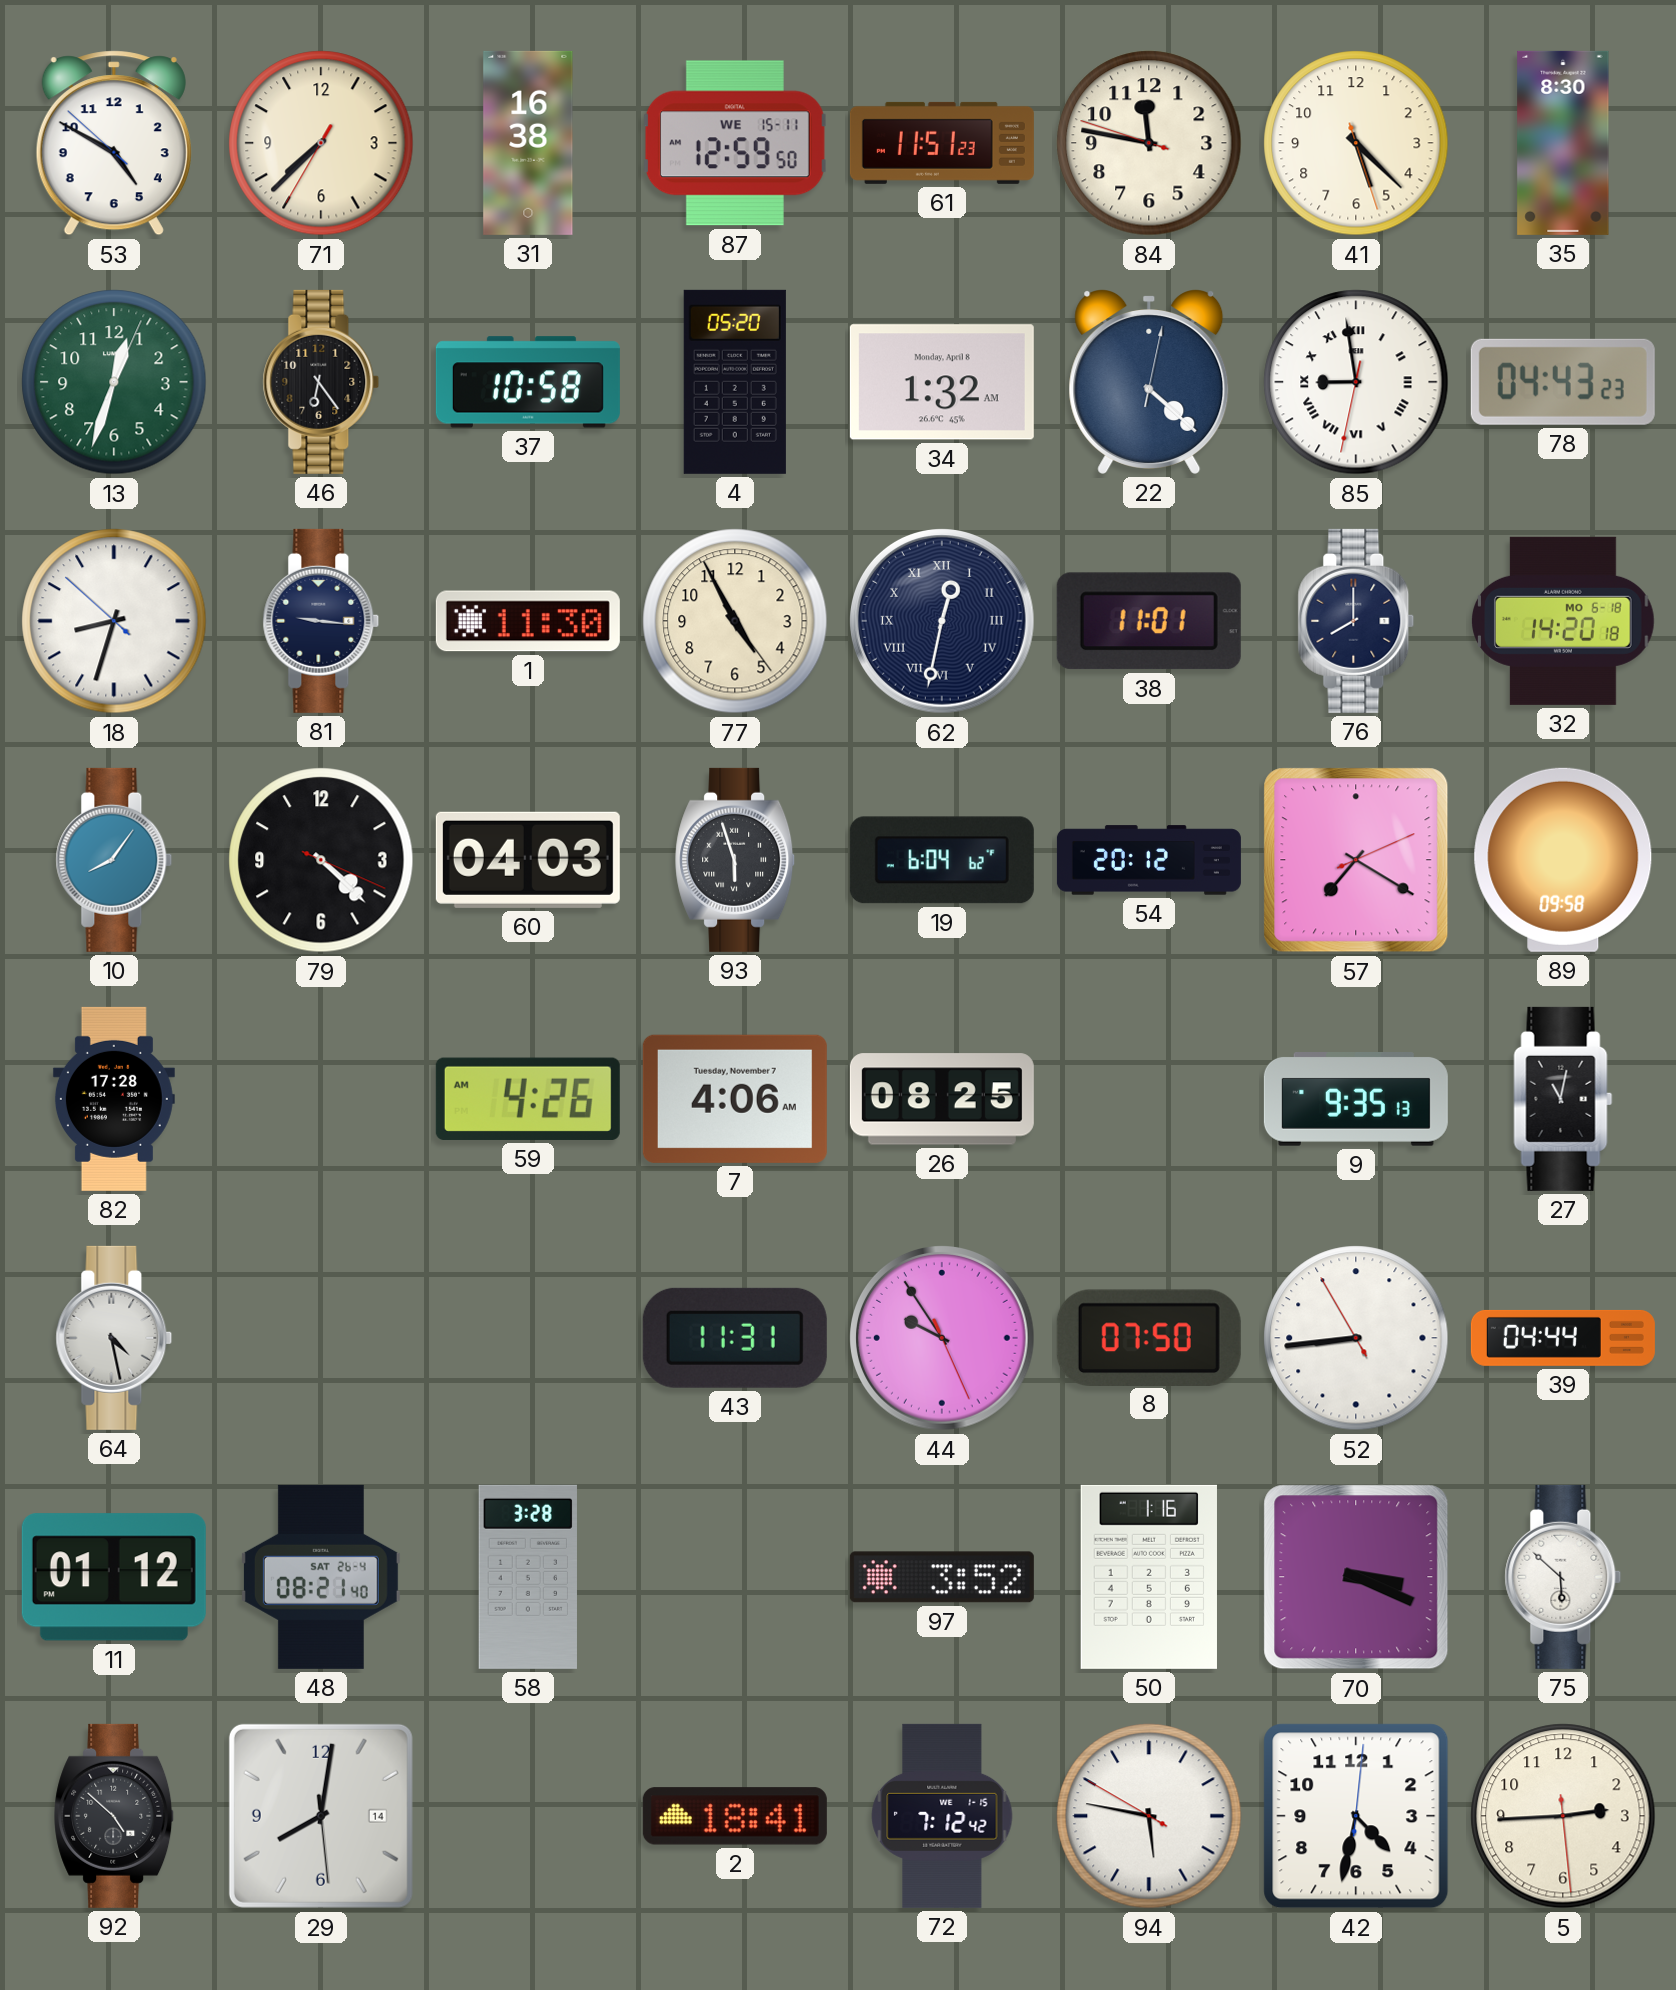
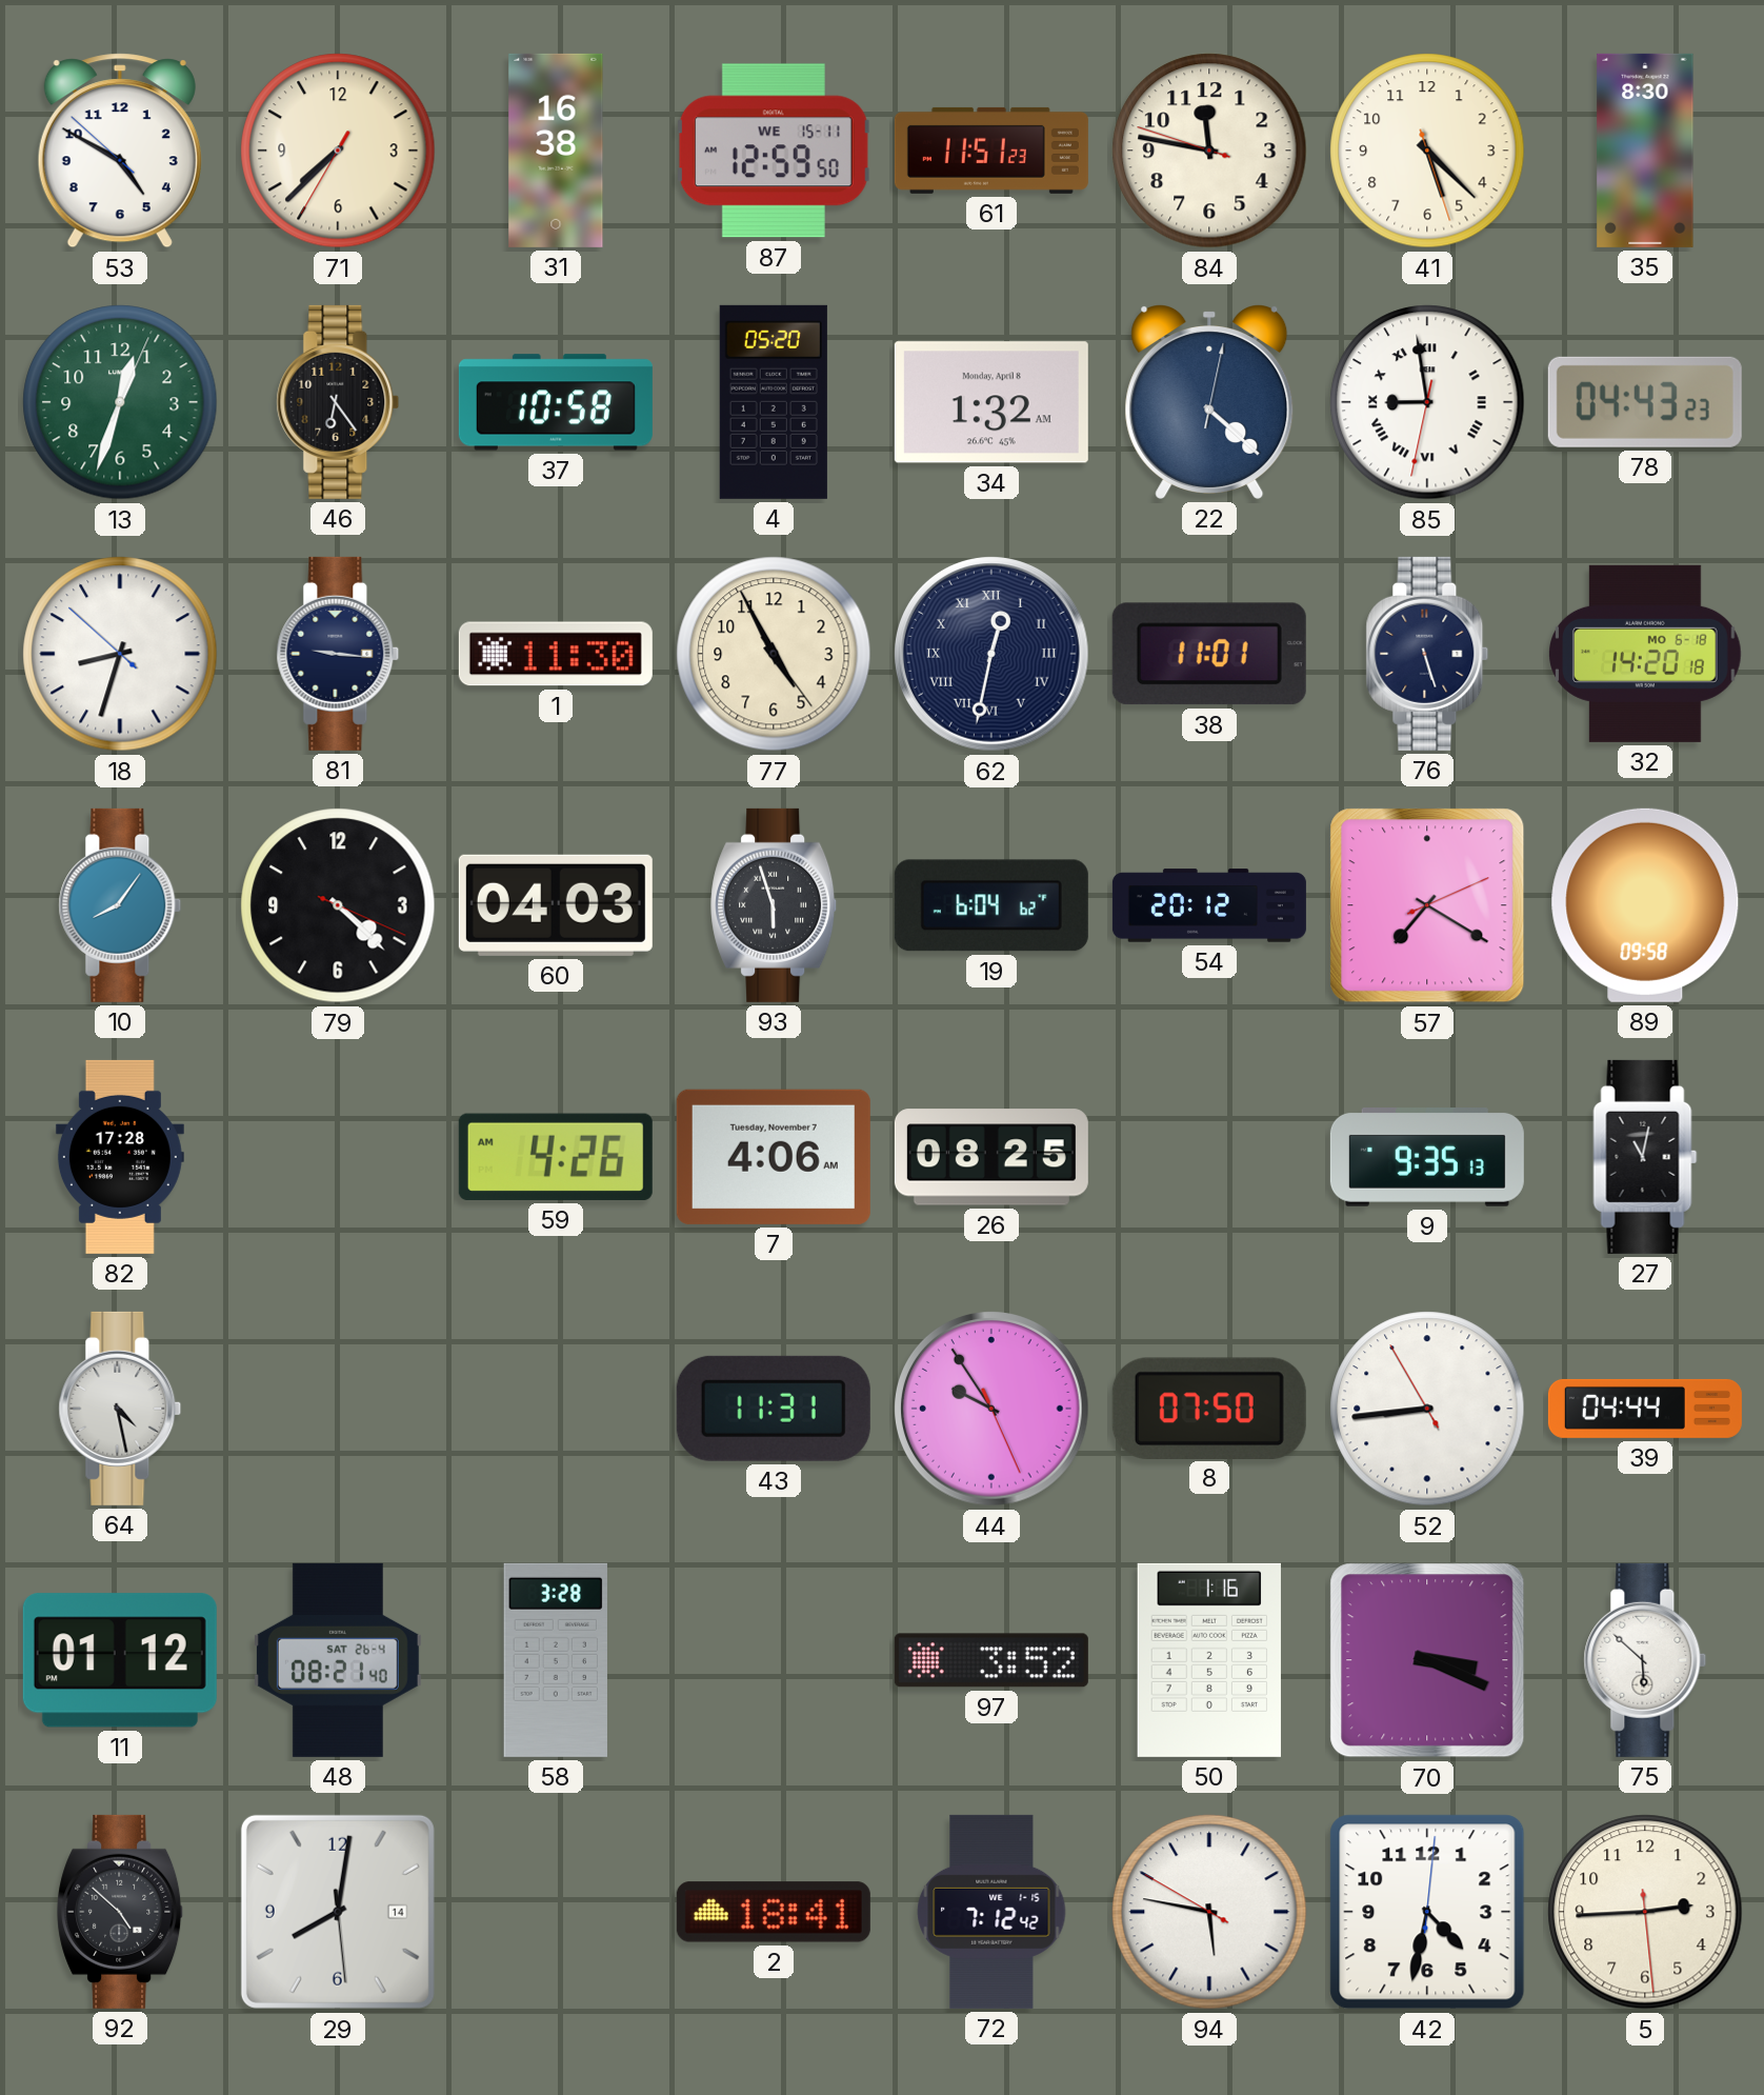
76: 8:00 -> 5:27
